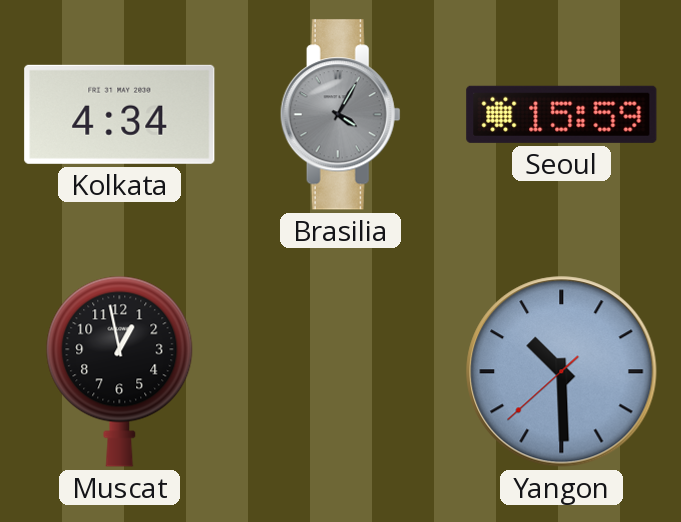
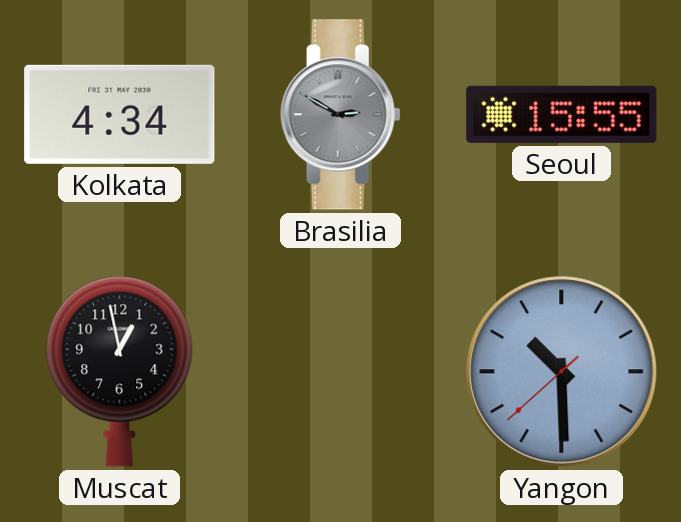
Brasilia: 4:05 -> 2:50
Seoul: 15:59 -> 15:55
